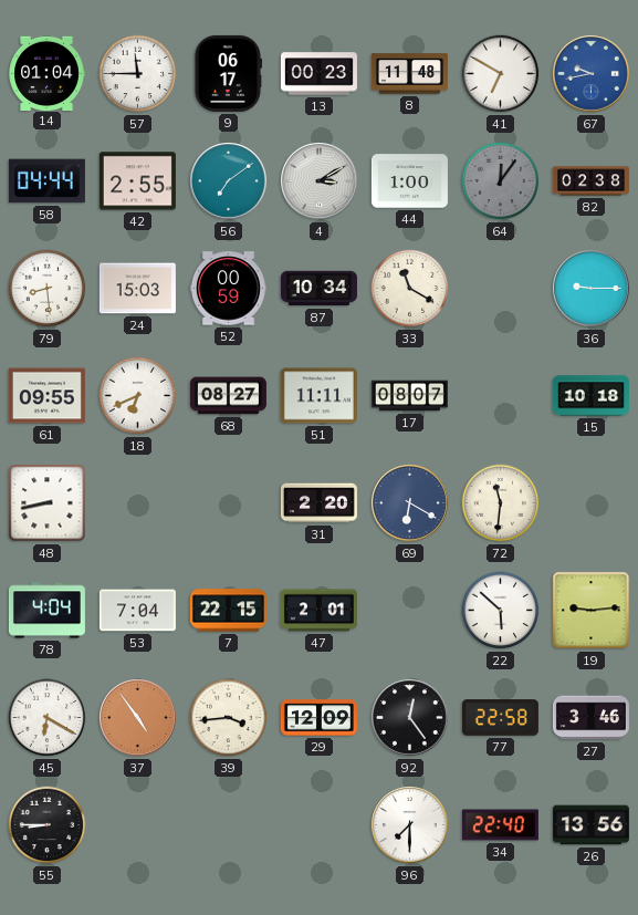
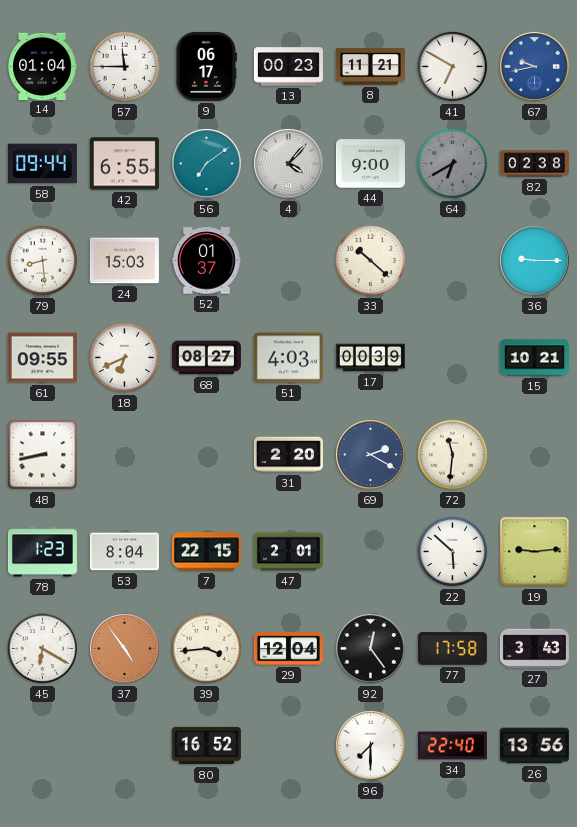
8: 11:48 -> 11:21
58: 04:44 -> 09:44
42: 2:55 -> 6:55
4: 3:10 -> 4:07
44: 1:00 -> 9:00
64: 12:06 -> 6:40
52: 00:59 -> 01:37
87: 10:34 -> none
33: 11:20 -> 10:22
51: 11:11 -> 4:03
17: 08:07 -> 00:39
15: 10:18 -> 10:21
69: 6:20 -> 2:20
78: 4:04 -> 1:23
53: 7:04 -> 8:04
29: 12:09 -> 12:04
77: 22:58 -> 17:58
27: 3:46 -> 3:43
55: 8:45 -> none
80: none -> 16:52
